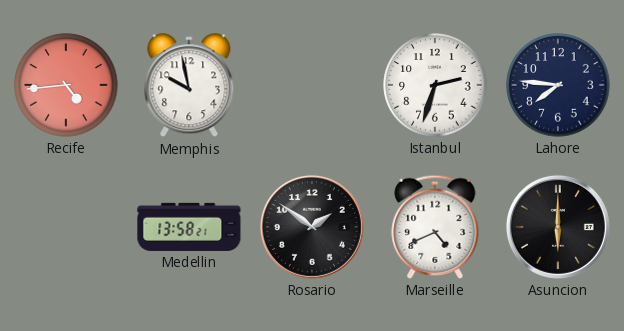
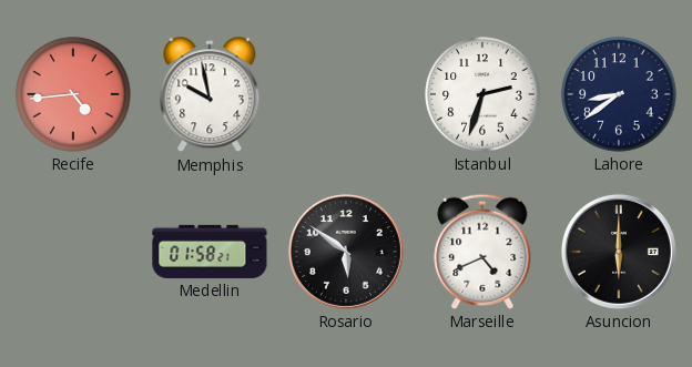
Lahore: 7:46 -> 8:39
Medellin: 13:58 -> 01:58
Rosario: 1:51 -> 5:51
